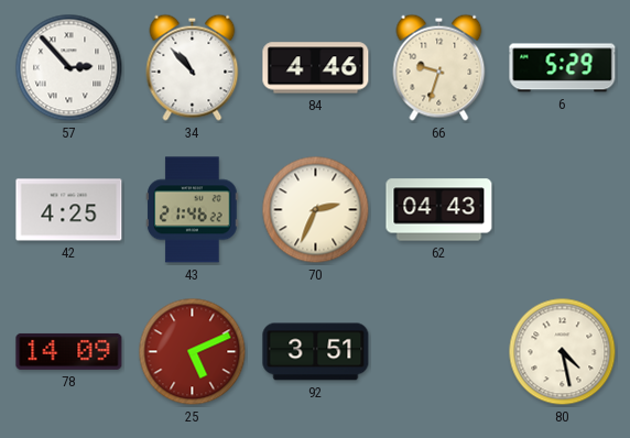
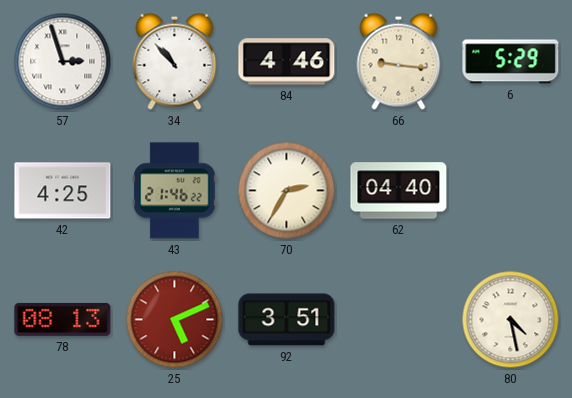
57: 2:53 -> 2:57
66: 9:33 -> 9:16
70: 2:34 -> 2:35
62: 04:43 -> 04:40
78: 14:09 -> 08:13
